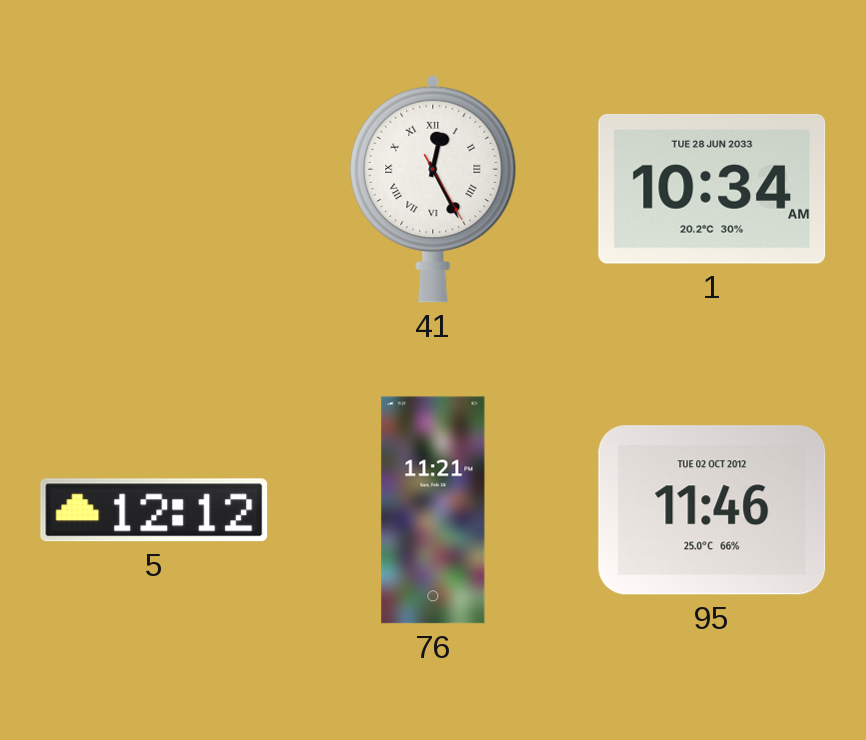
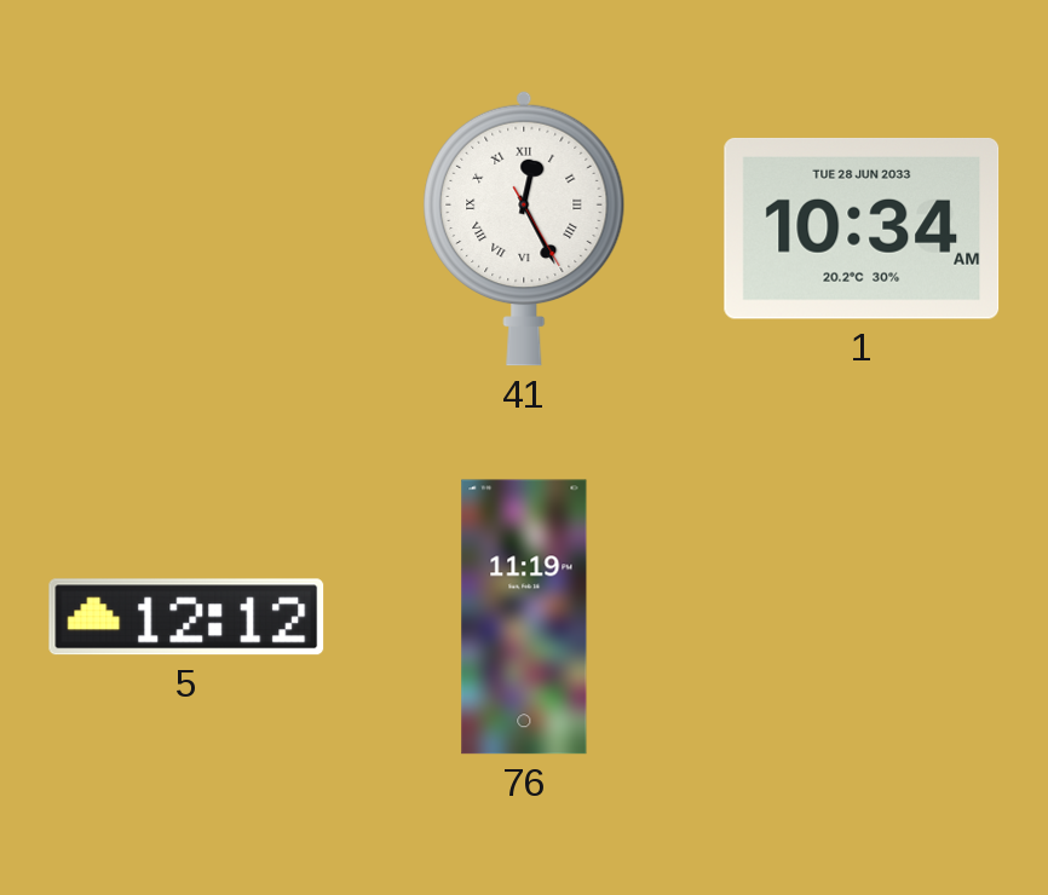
76: 11:21 -> 11:19
95: 11:46 -> none
